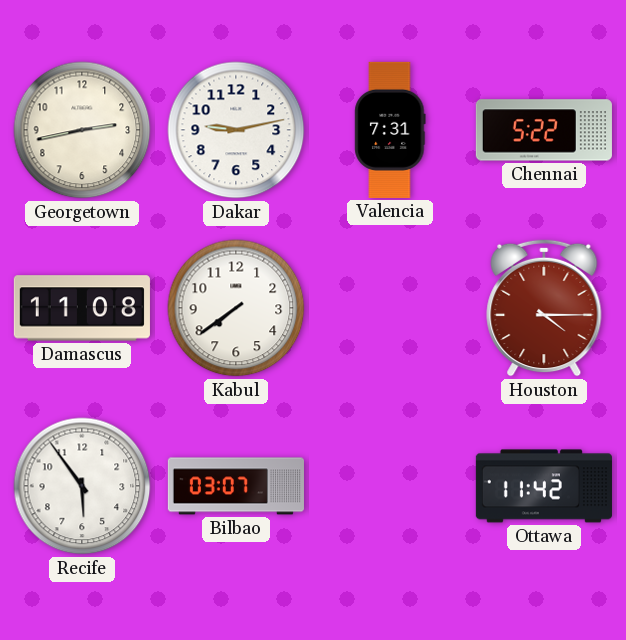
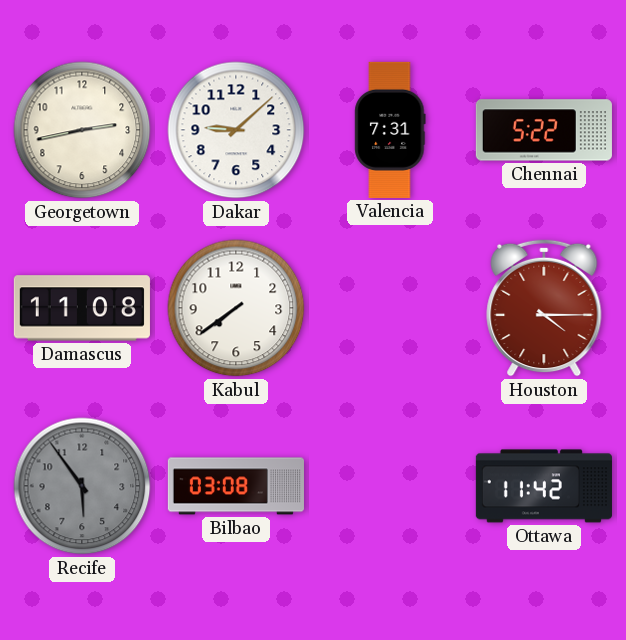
Dakar: 9:13 -> 9:08
Recife dial: white -> grey
Bilbao: 03:07 -> 03:08
